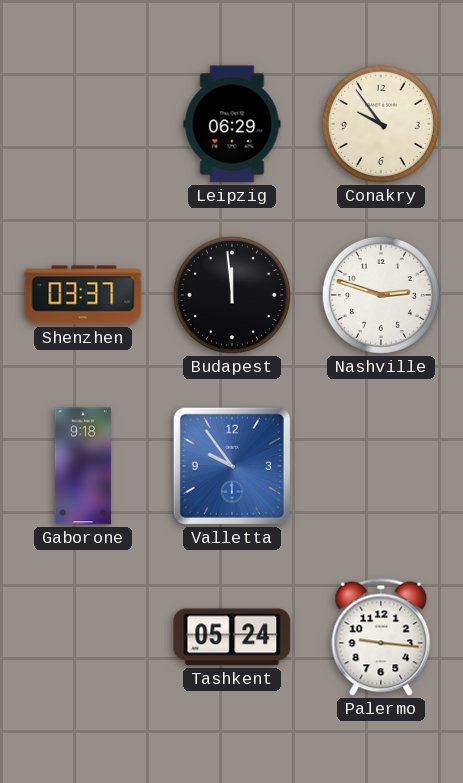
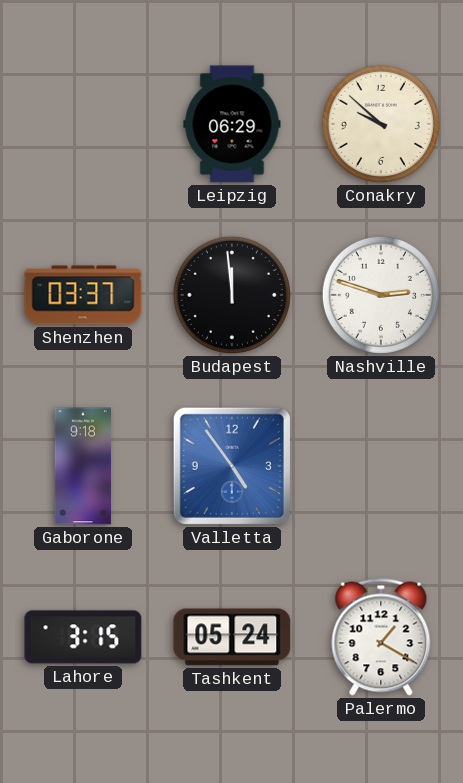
Conakry: 9:54 -> 9:52
Valletta: 9:54 -> 4:54
Lahore: none -> 3:15
Palermo: 9:16 -> 1:20
